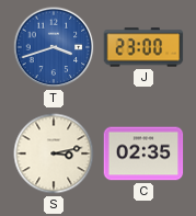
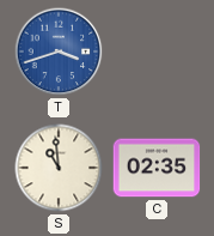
J: 23:00 -> none
S: 3:13 -> 10:59
